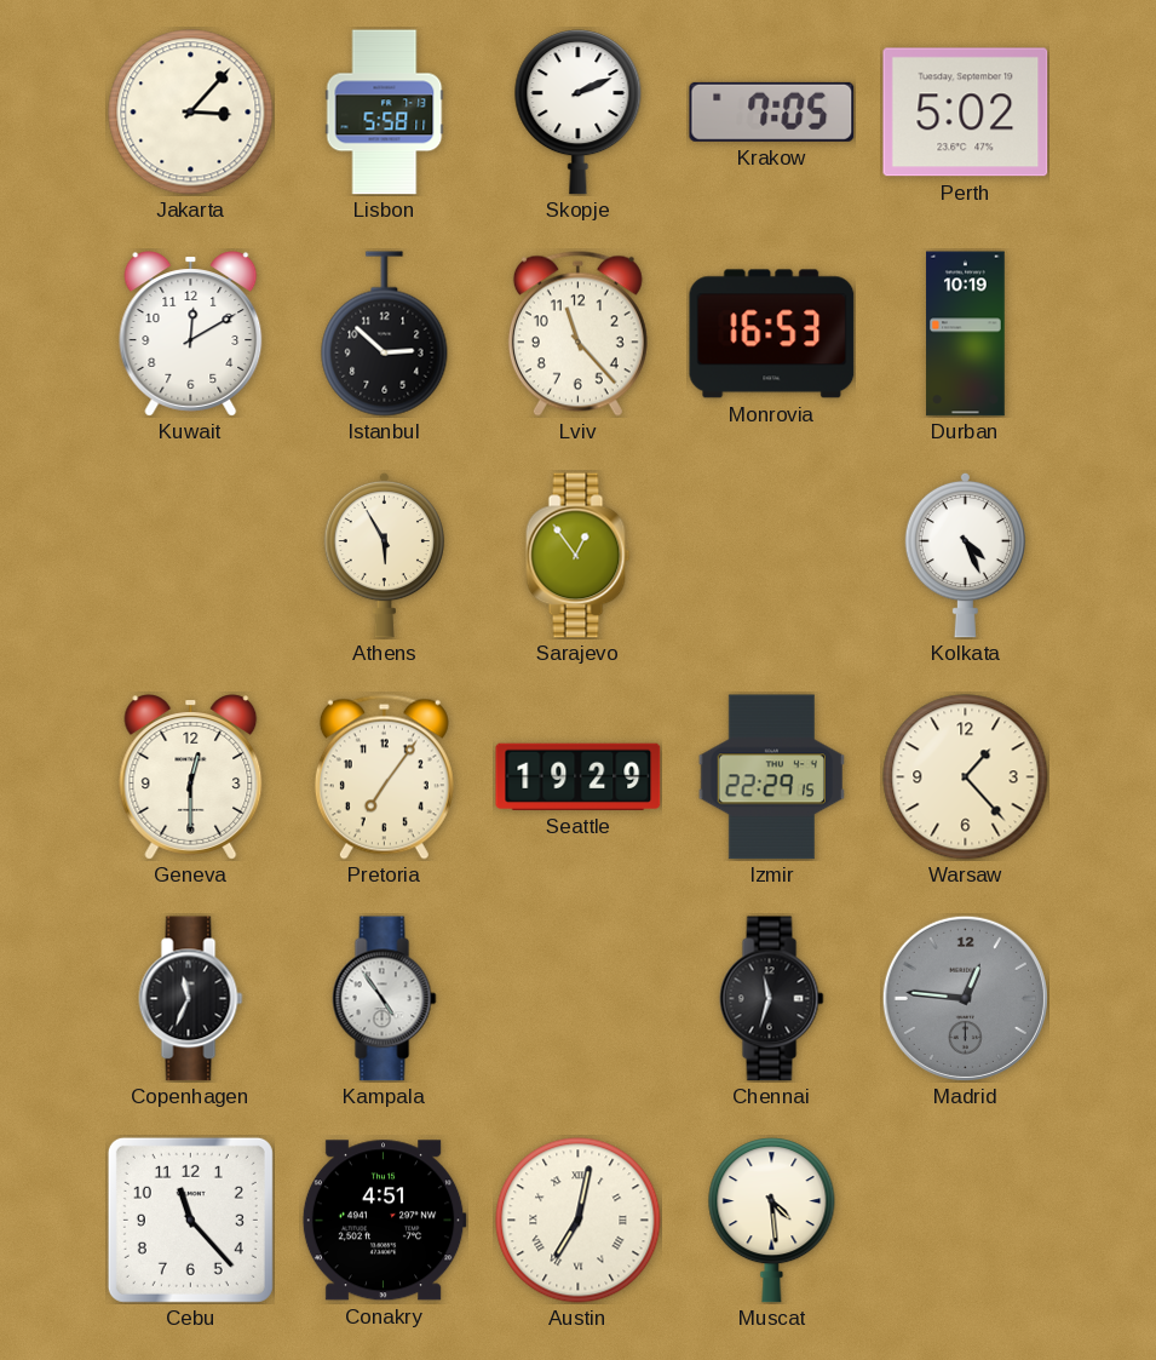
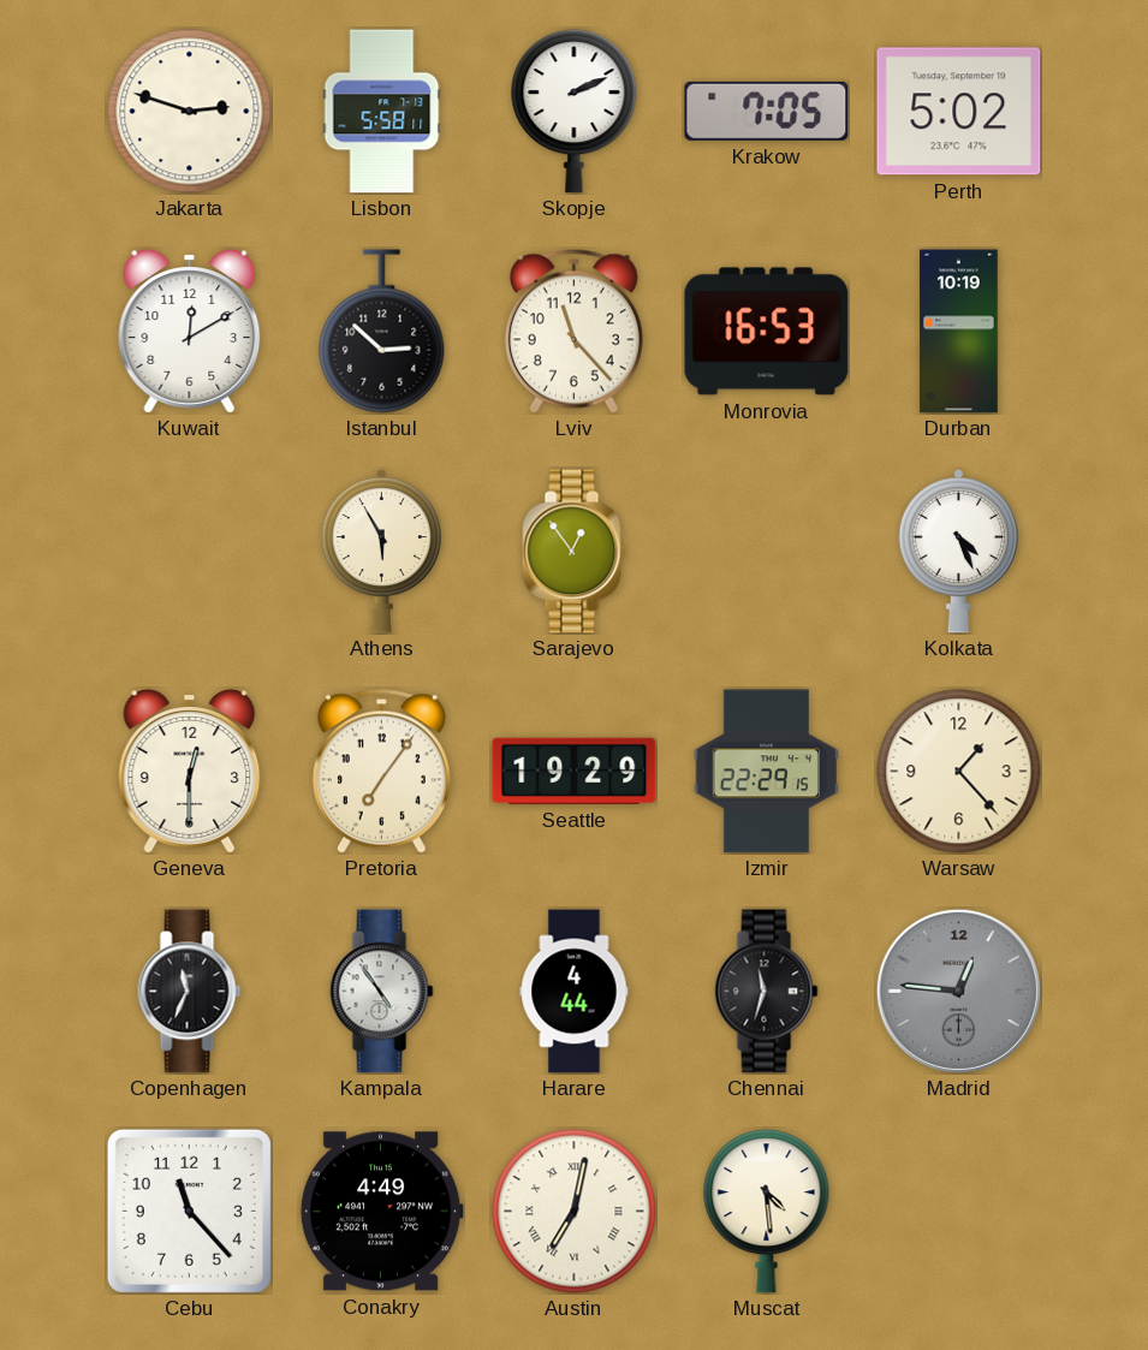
Jakarta: 3:07 -> 2:48
Harare: none -> 4:44
Conakry: 4:51 -> 4:49
